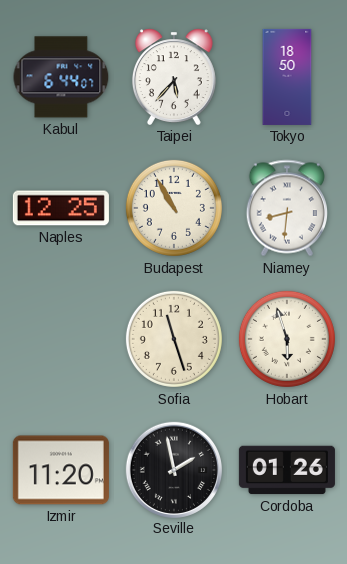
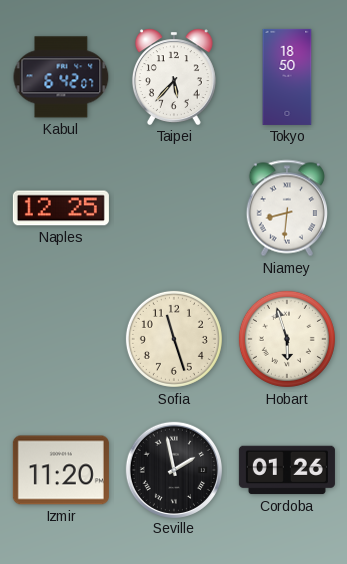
Kabul: 6:44 -> 6:42
Budapest: 10:55 -> none
